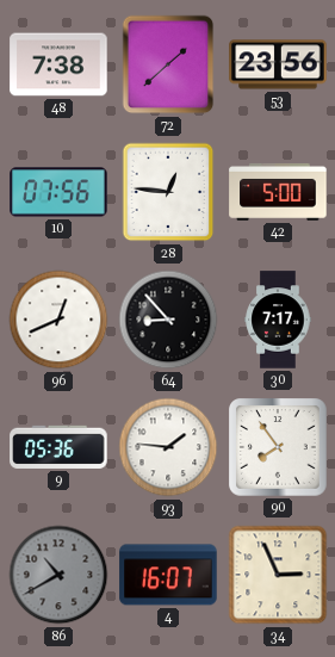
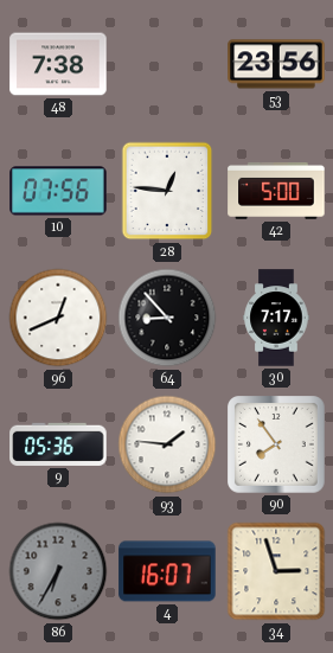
72: 1:38 -> none
86: 10:40 -> 6:35
34: 2:56 -> 2:57
